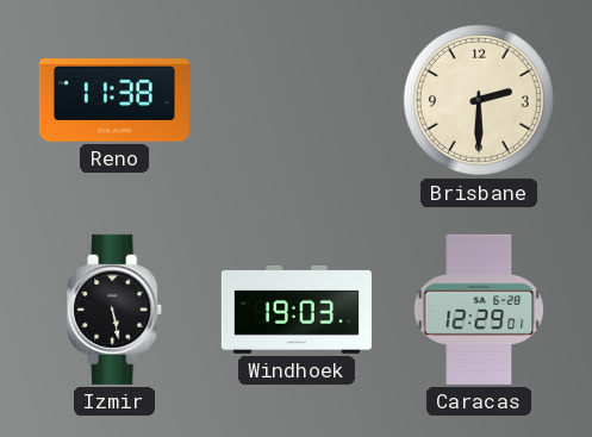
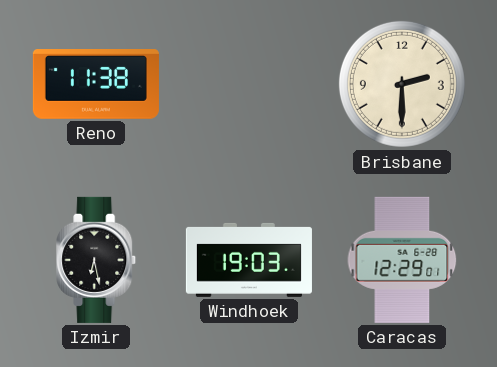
Izmir: 5:28 -> 6:28
